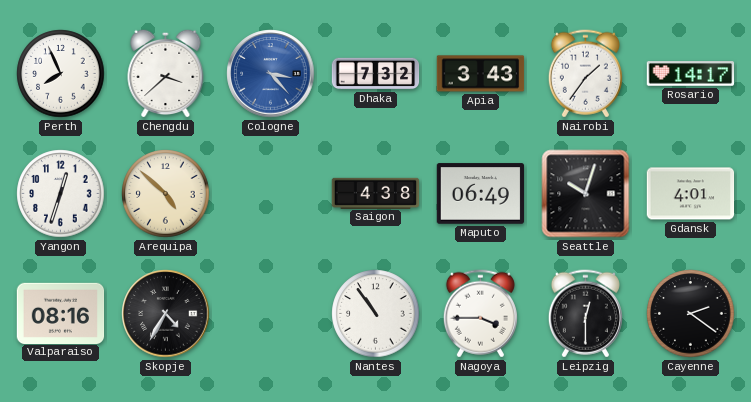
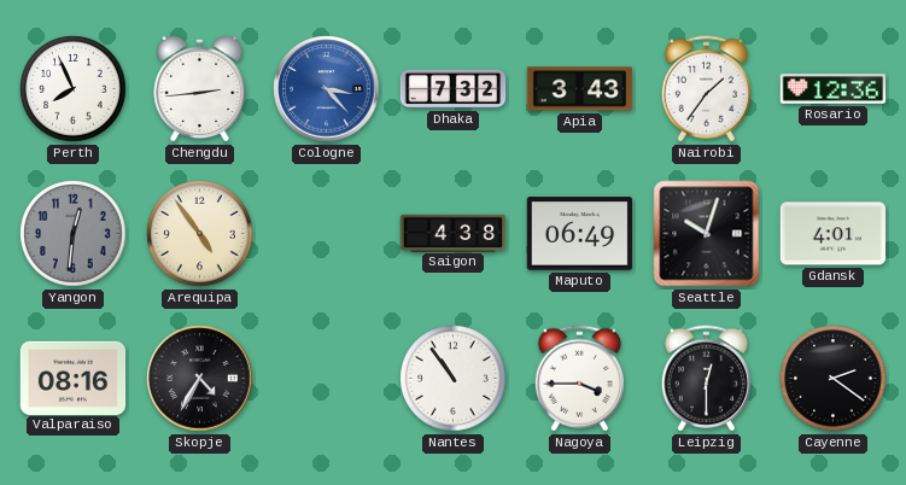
Chengdu: 3:38 -> 2:44
Rosario: 14:17 -> 12:36
Yangon: 12:33 -> 12:31
Yangon dial: white -> grey
Arequipa: 4:52 -> 4:54
